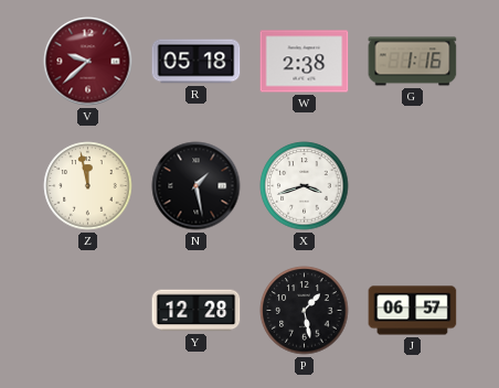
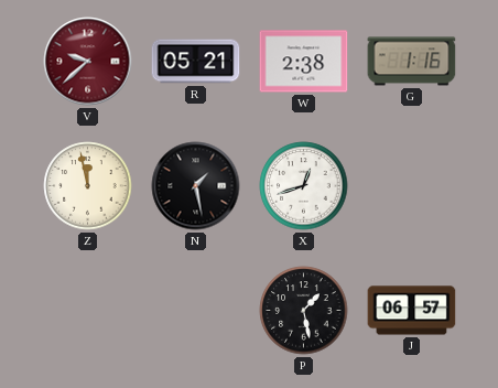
R: 05:18 -> 05:21
X: 3:42 -> 12:42
Y: 12:28 -> none
